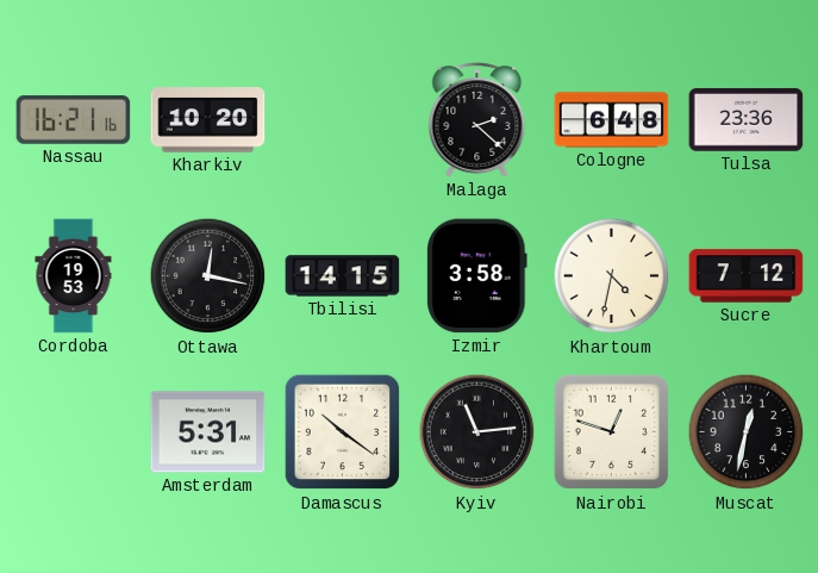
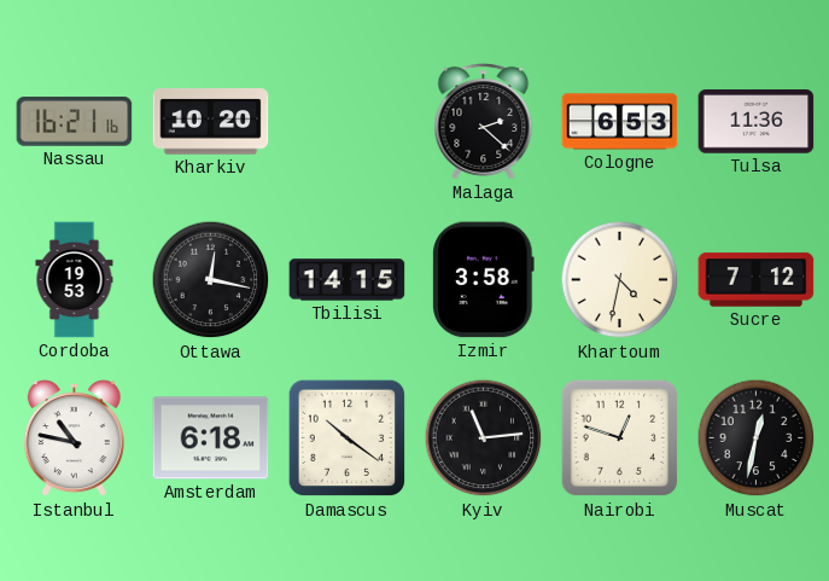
Cologne: 6:48 -> 6:53
Tulsa: 23:36 -> 11:36
Istanbul: none -> 10:47
Amsterdam: 5:31 -> 6:18
